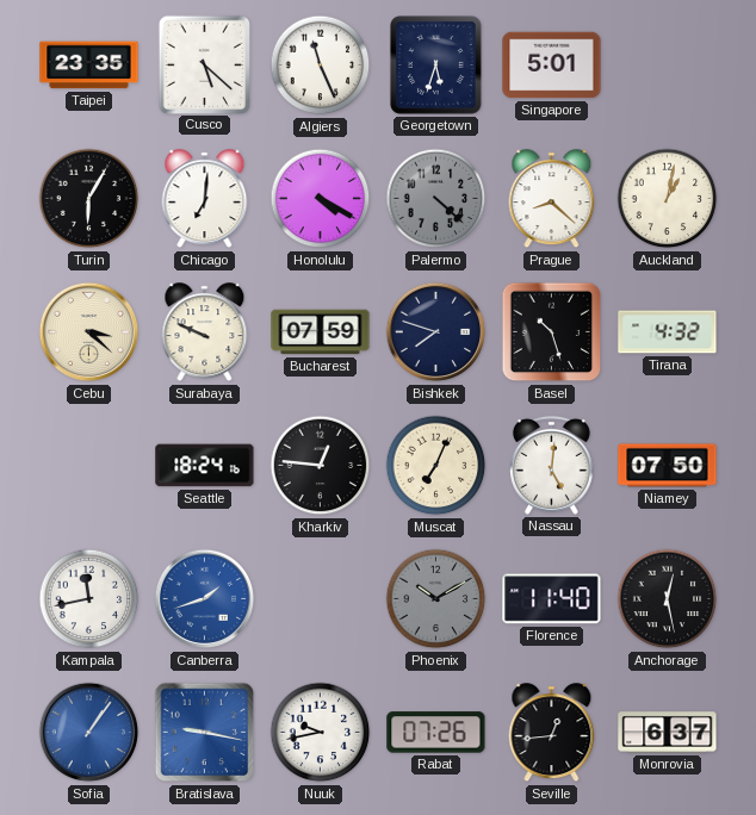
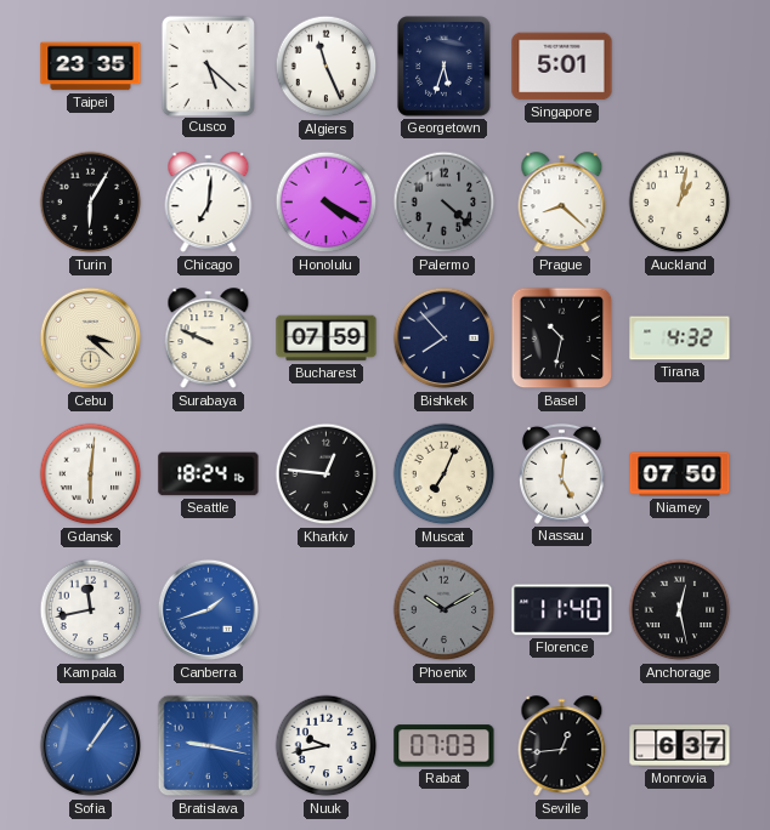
Bishkek: 7:48 -> 7:53
Basel: 10:27 -> 10:32
Gdansk: none -> 6:01
Rabat: 07:26 -> 07:03
